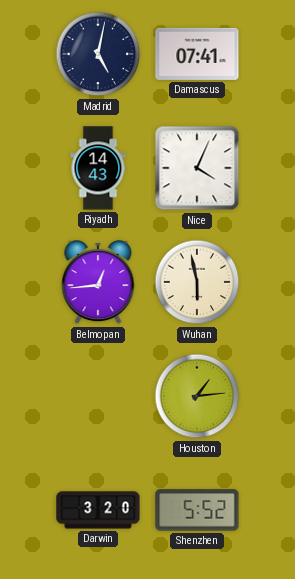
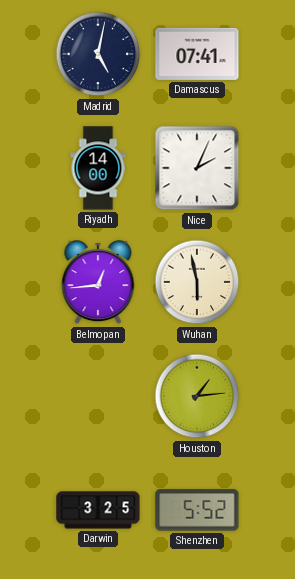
Riyadh: 14:43 -> 14:00
Nice: 4:04 -> 2:04
Darwin: 3:20 -> 3:25
